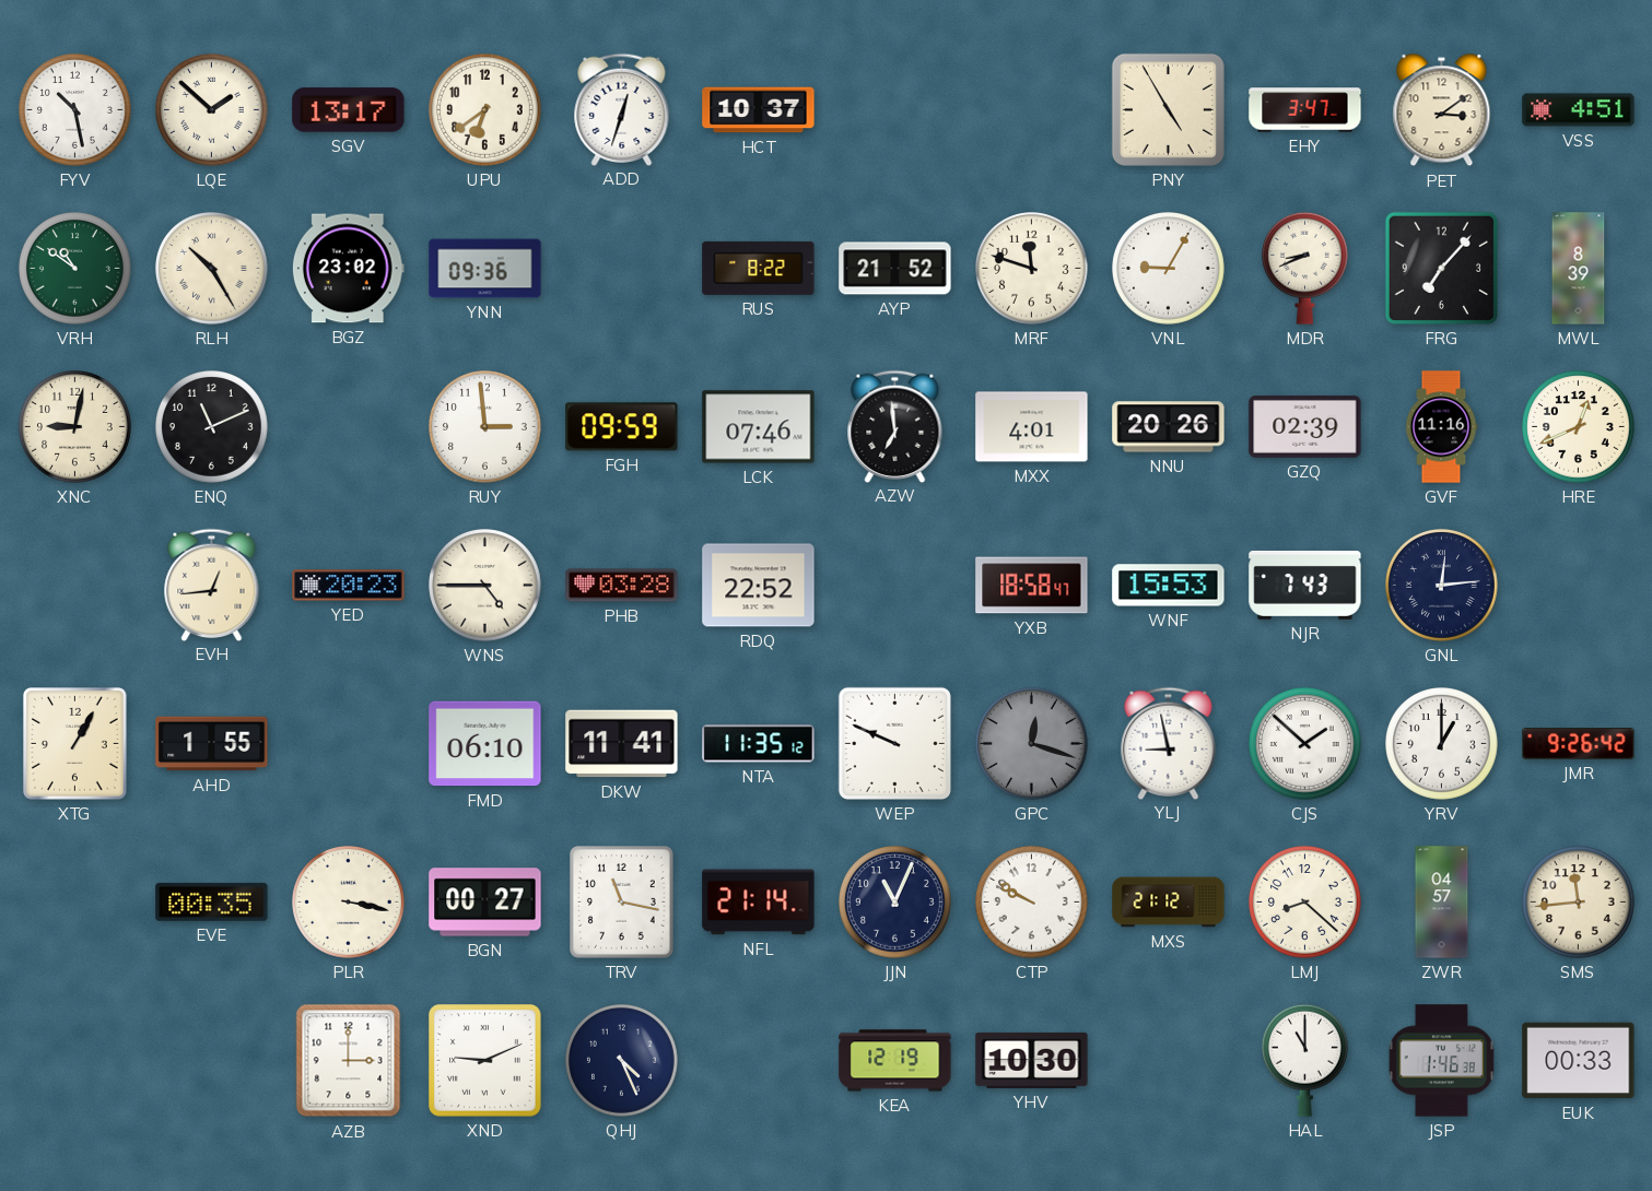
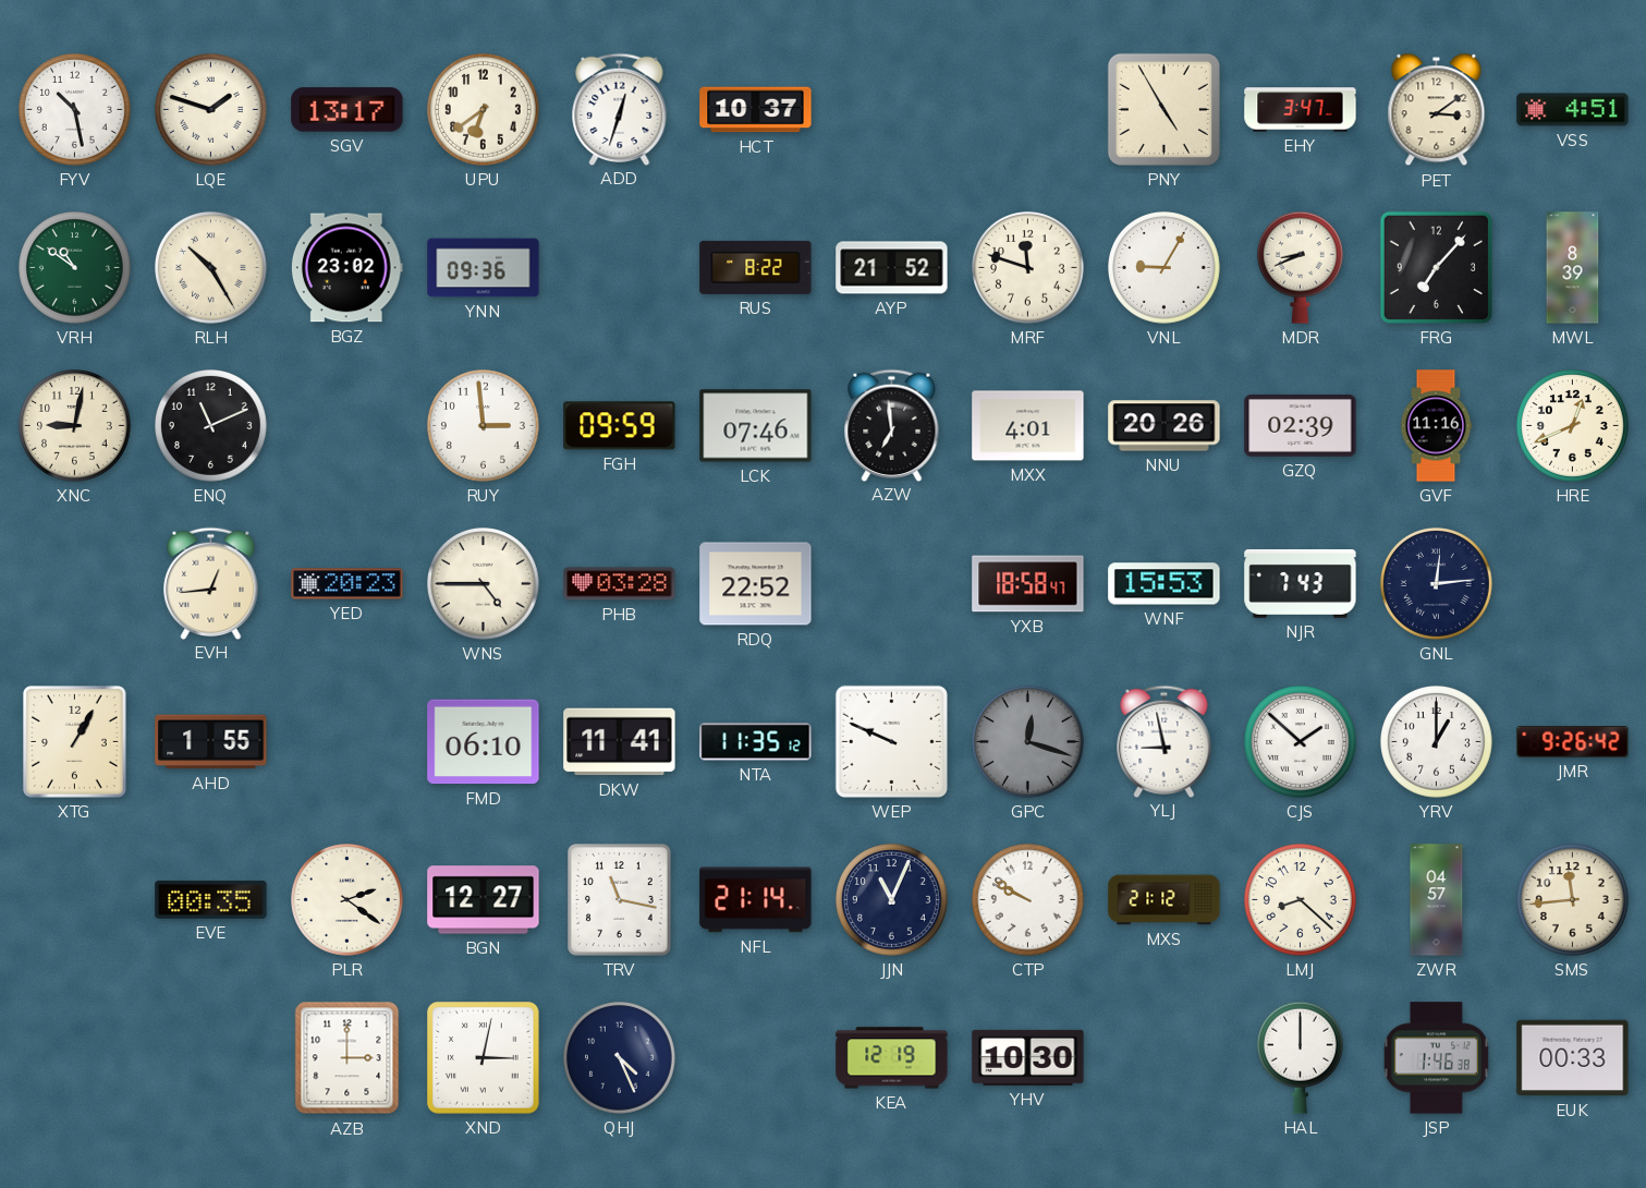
LQE: 1:52 -> 1:48
PLR: 3:17 -> 2:21
BGN: 00:27 -> 12:27
XND: 9:11 -> 3:02
HAL: 11:00 -> 12:00
